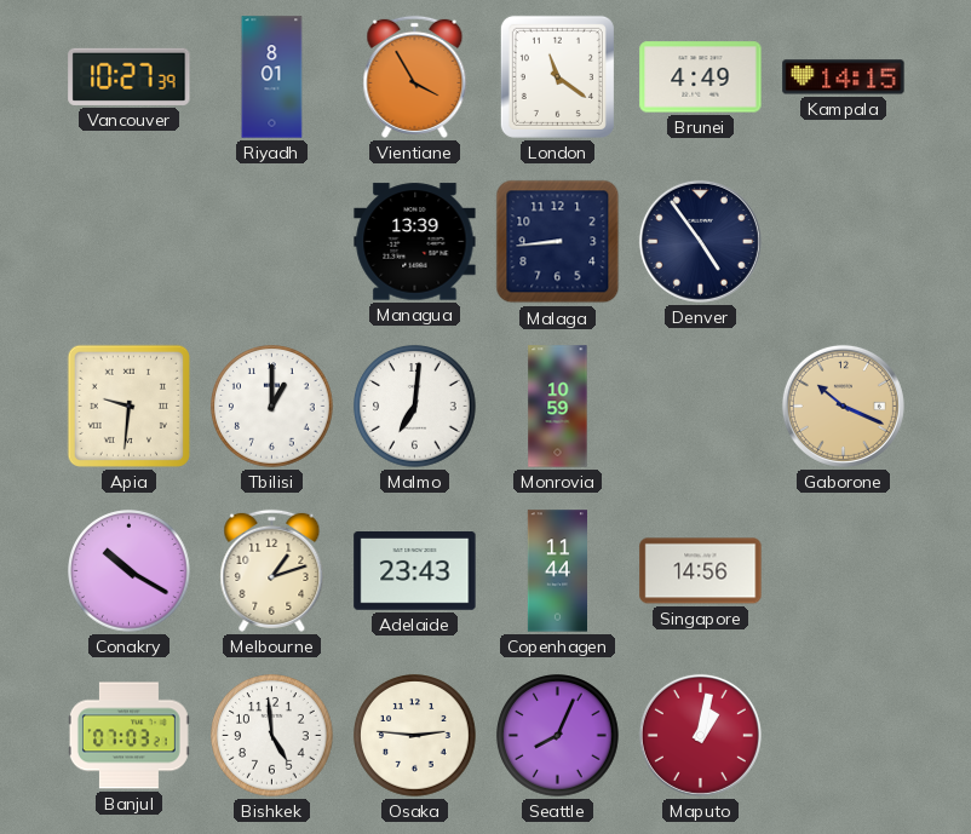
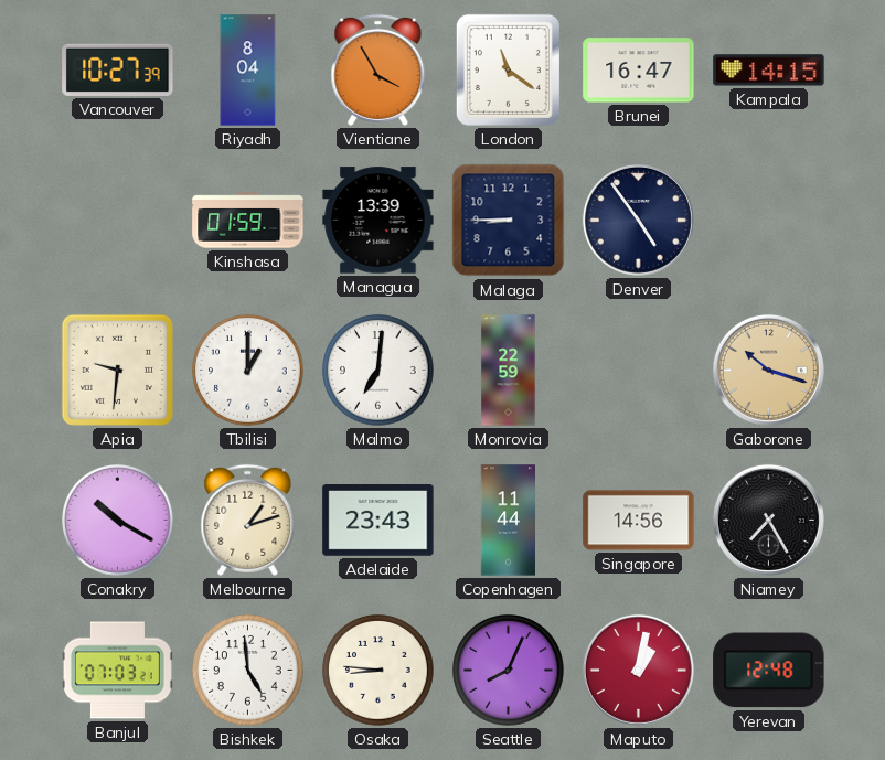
Riyadh: 8:01 -> 8:04
Brunei: 4:49 -> 16:47
Kinshasa: none -> 01:59
Malaga: 8:44 -> 8:45
Monrovia: 10:59 -> 22:59
Gaborone: 10:19 -> 10:18
Niamey: none -> 7:25
Osaka: 2:46 -> 8:46
Yerevan: none -> 12:48
